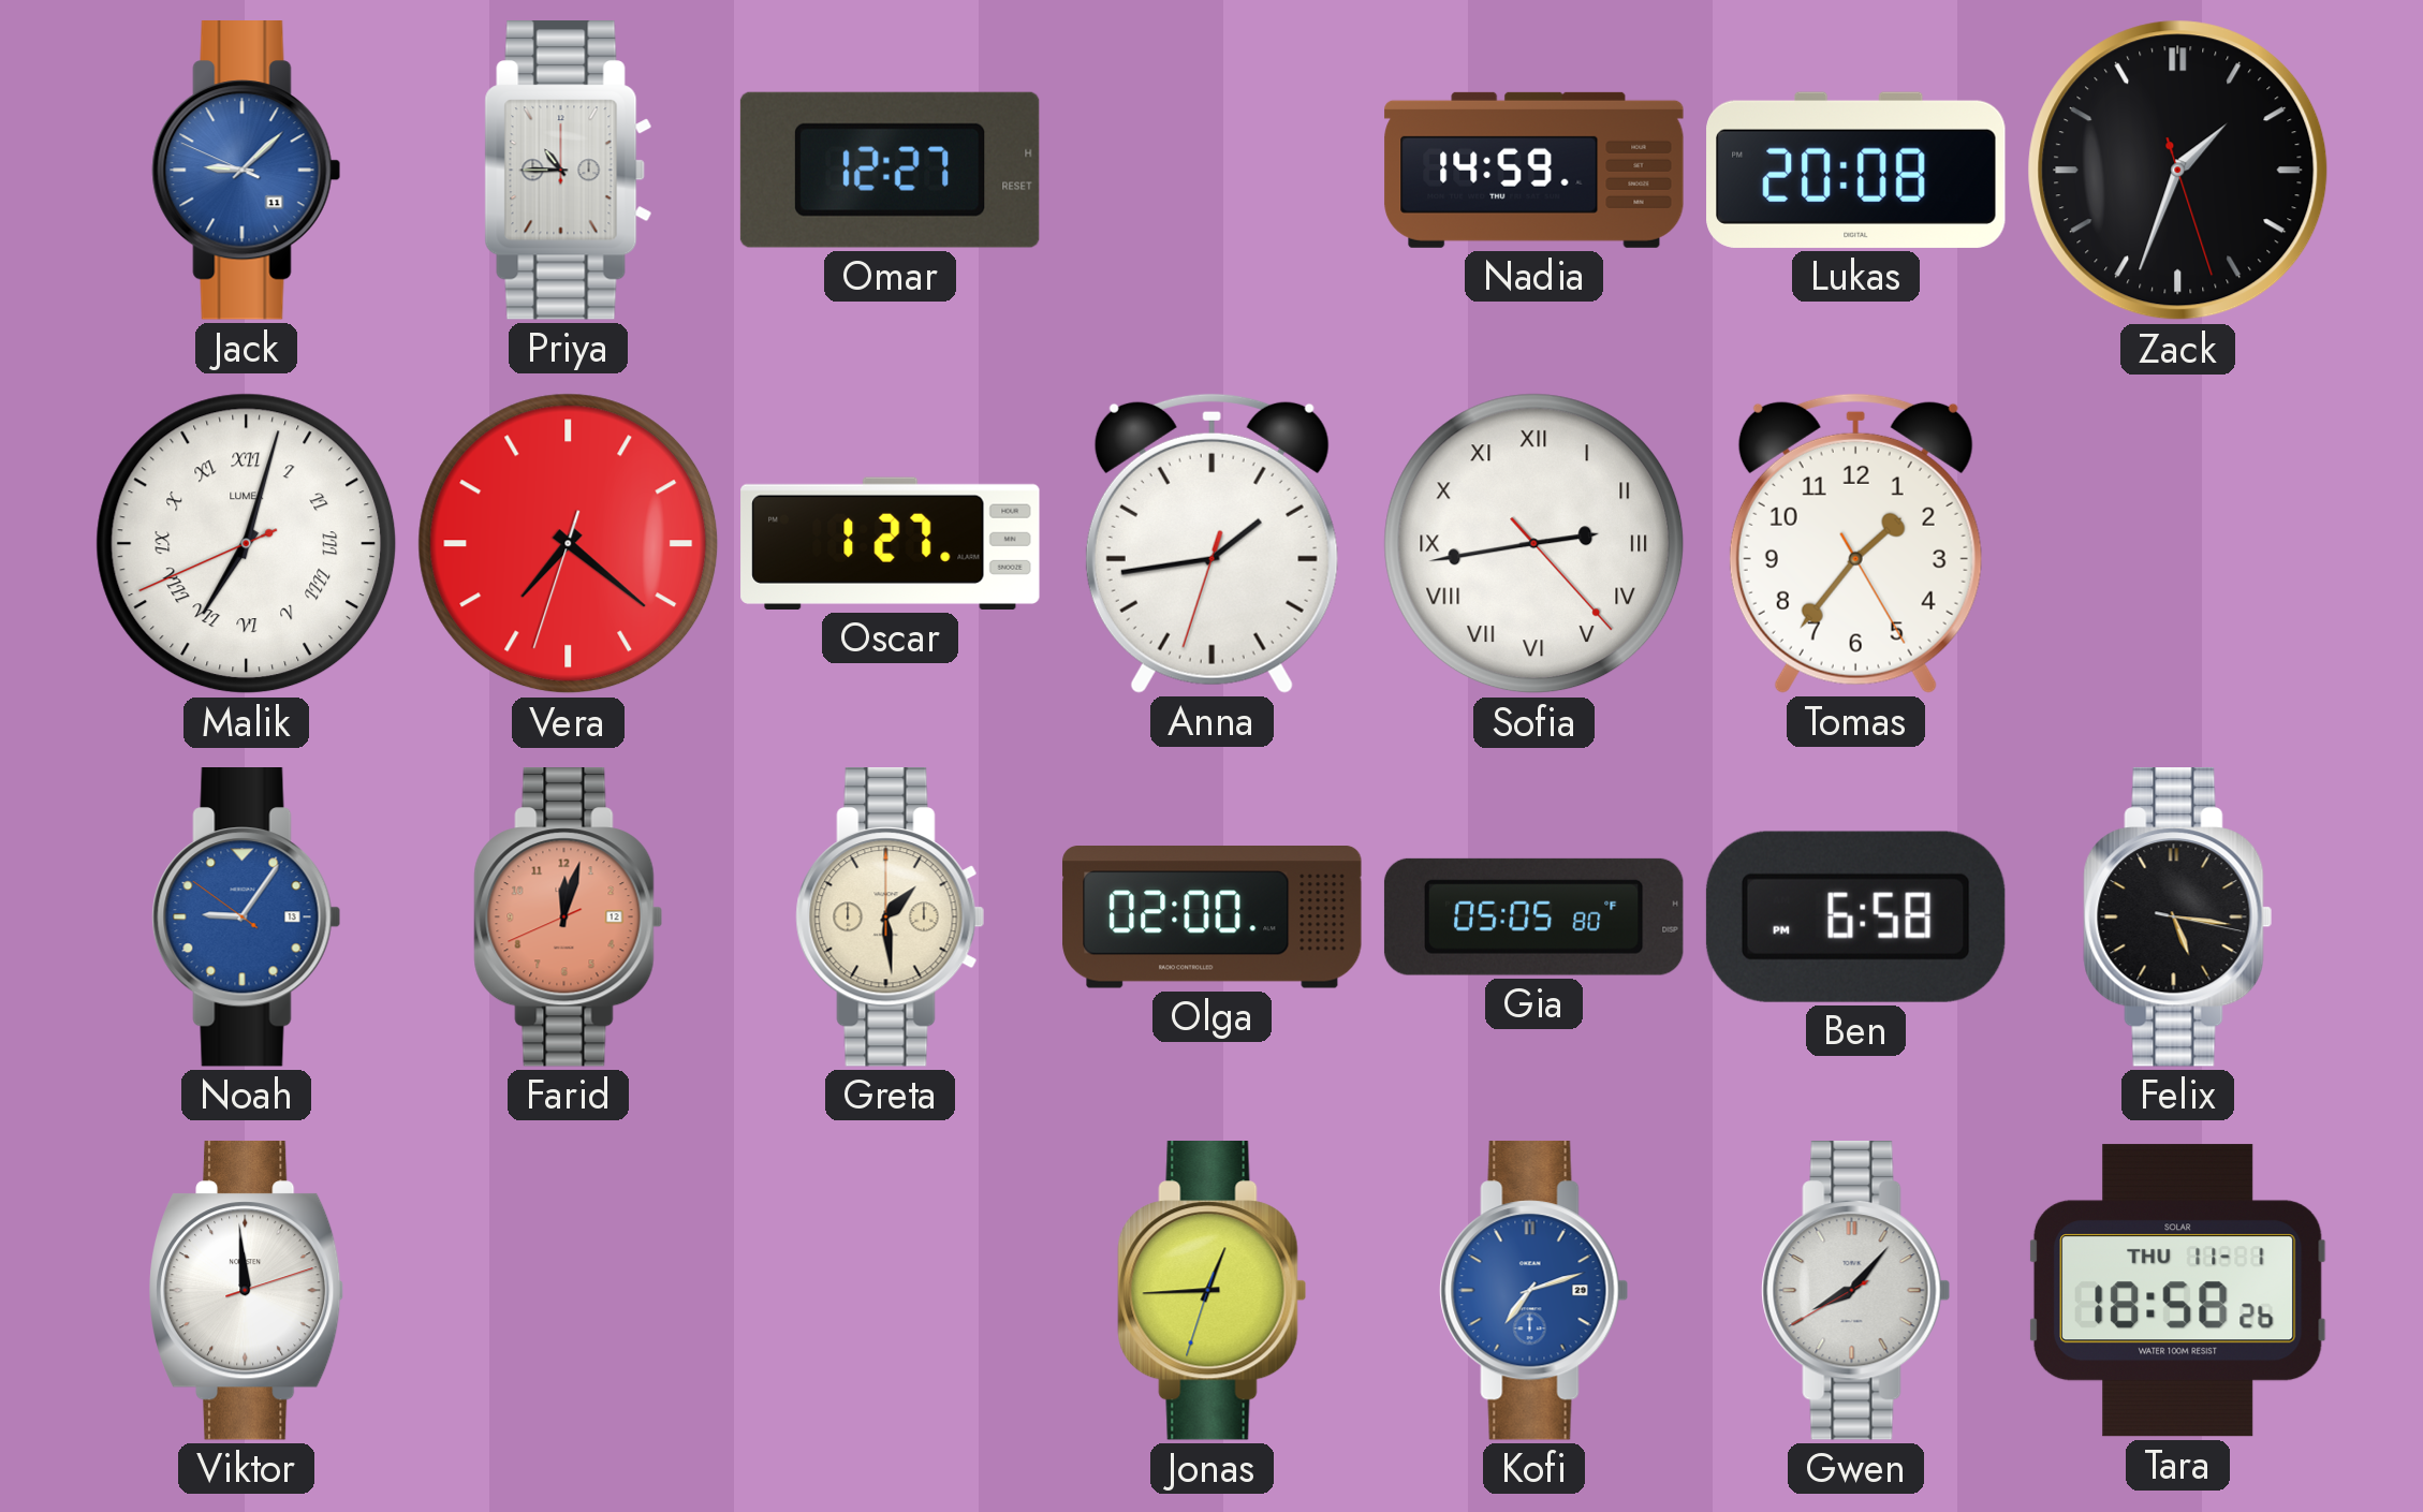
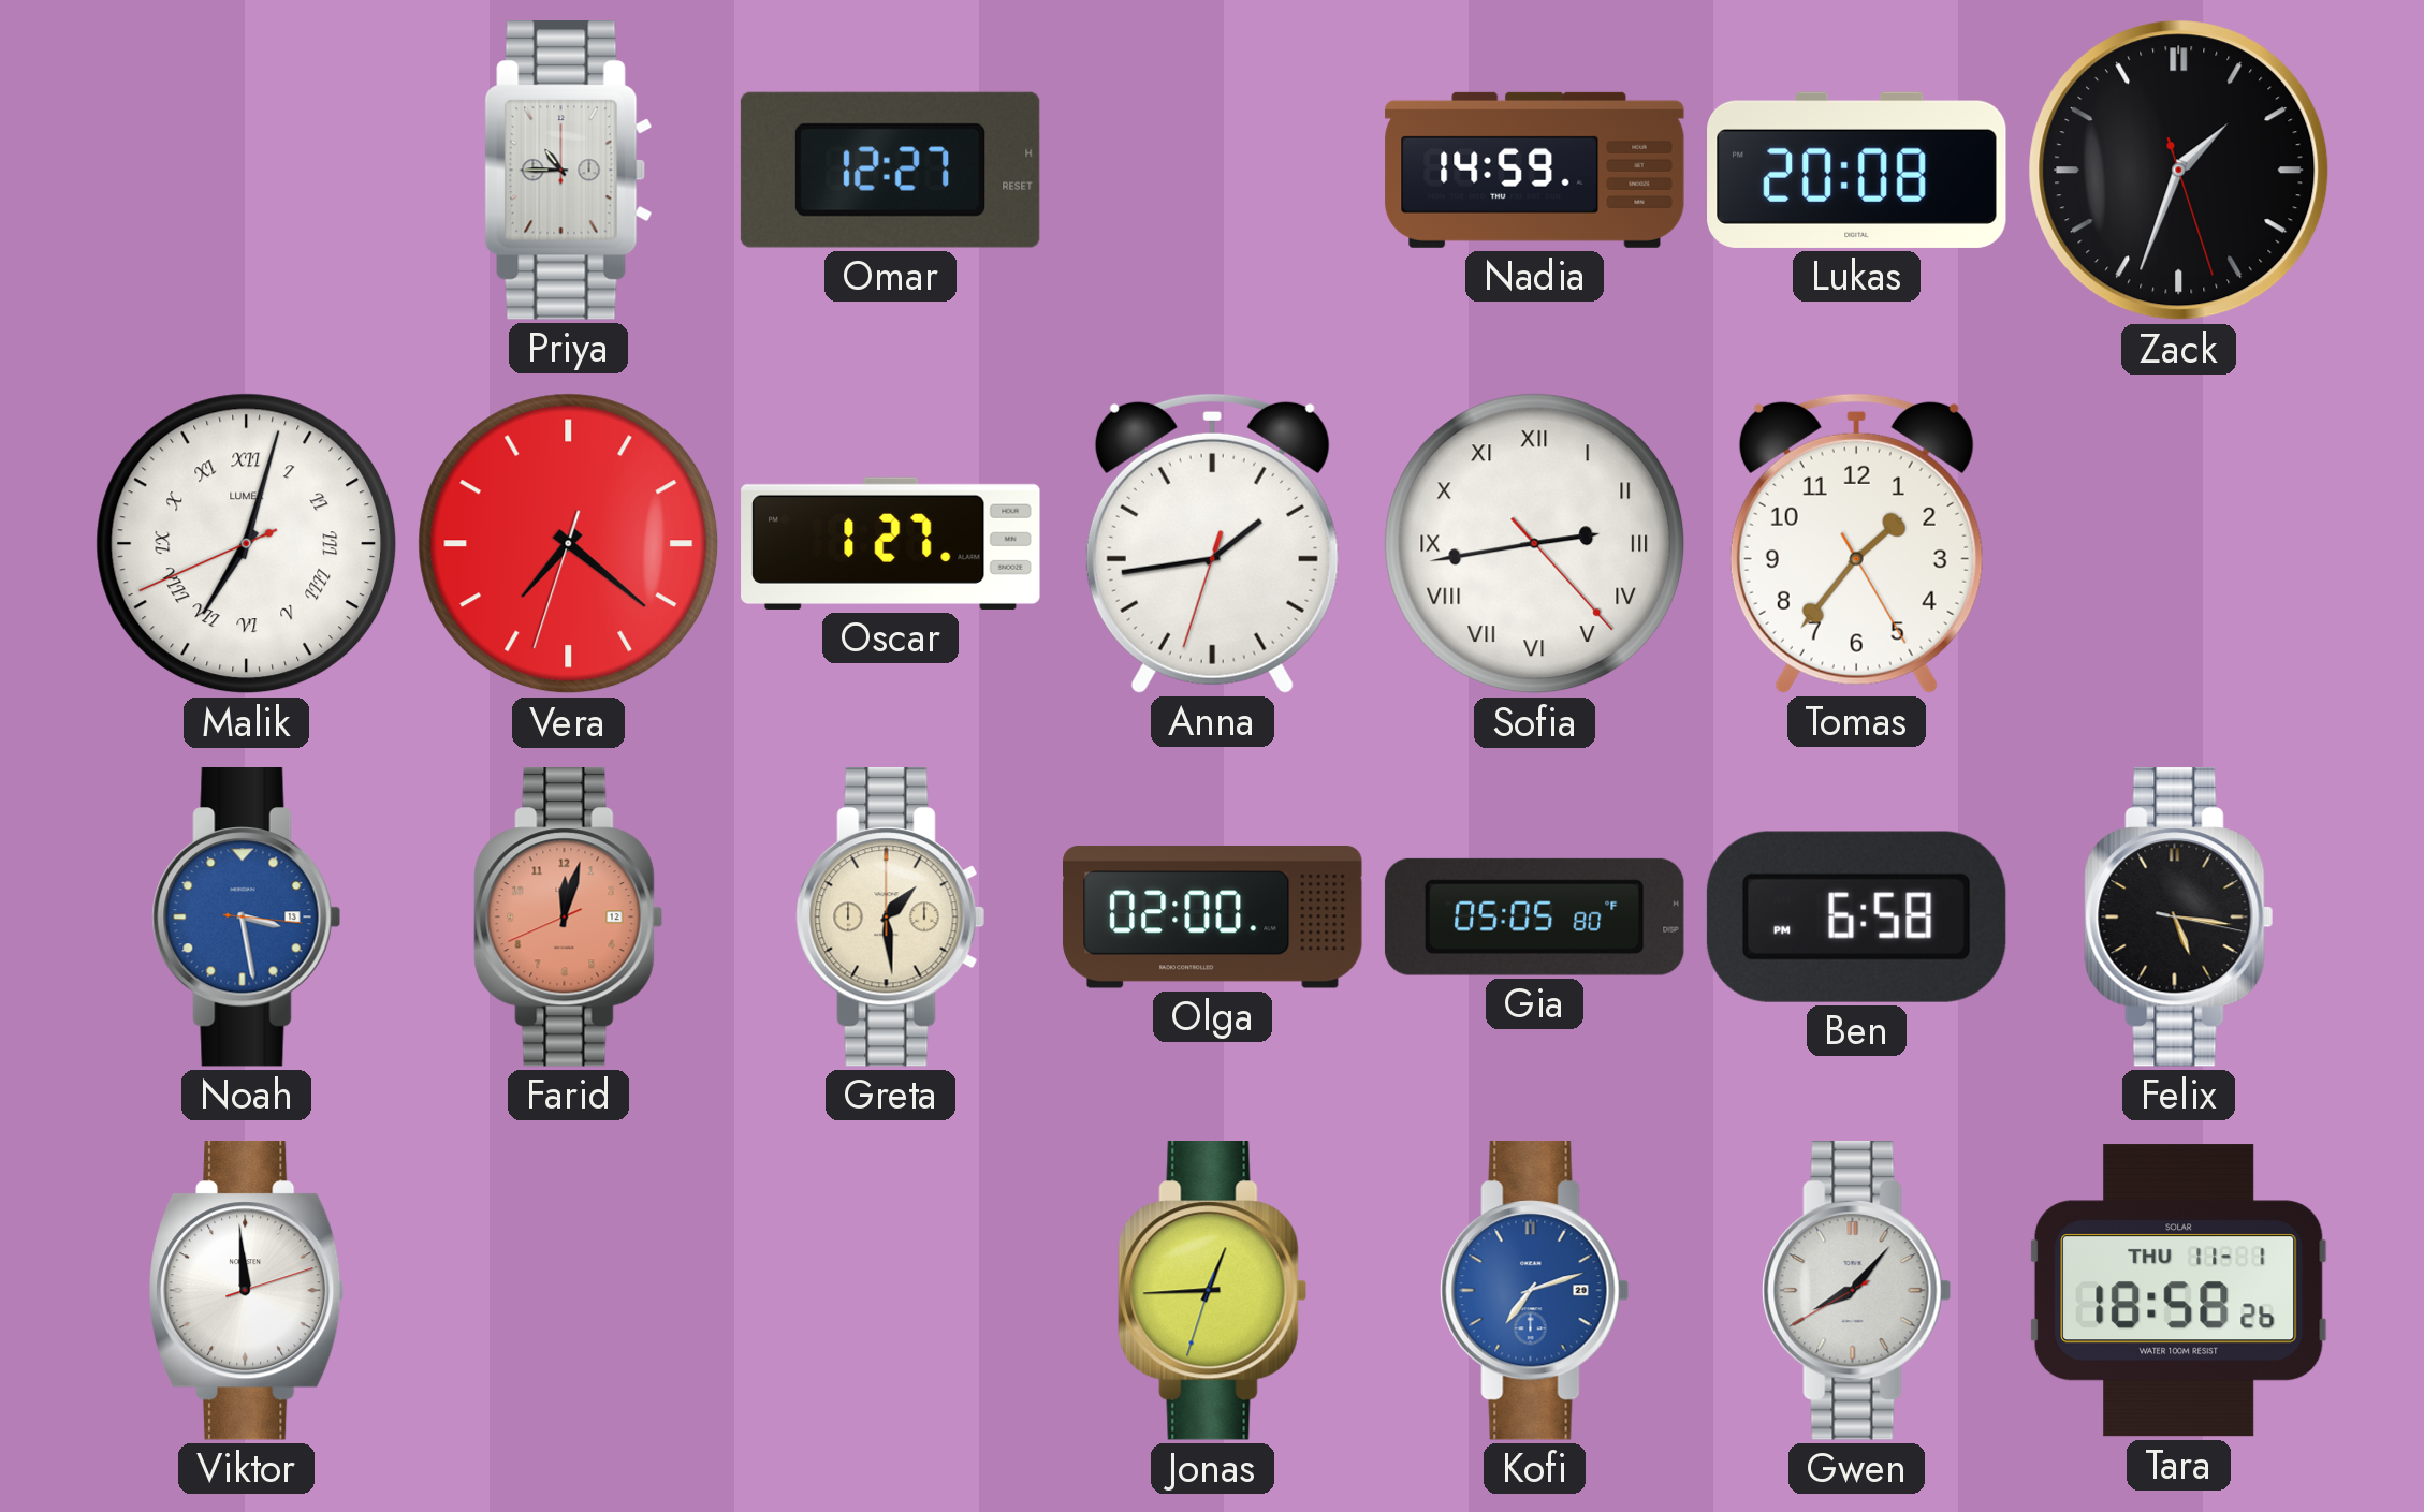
Jack: 9:07 -> none
Noah: 9:05 -> 3:28
